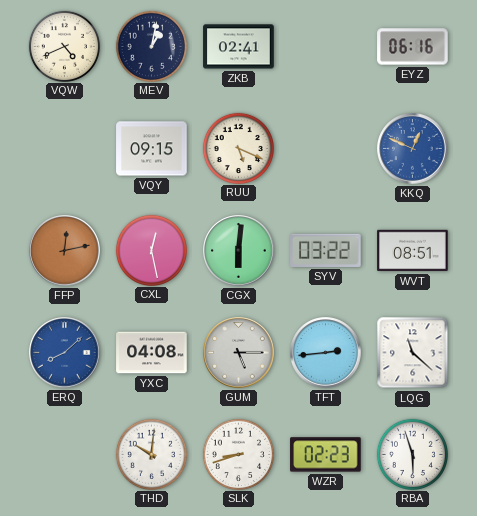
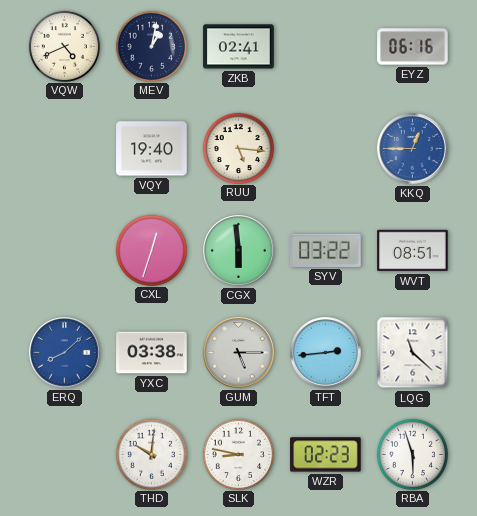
VQY: 09:15 -> 19:40
RUU: 5:19 -> 5:16
KKQ: 12:49 -> 12:45
FFP: 12:13 -> none
CXL: 12:28 -> 12:33
CGX: 6:01 -> 5:59
YXC: 04:08 -> 03:38
SLK: 8:42 -> 8:47
